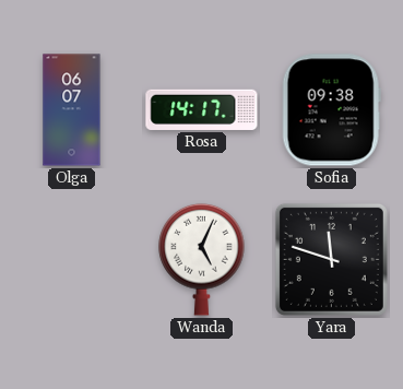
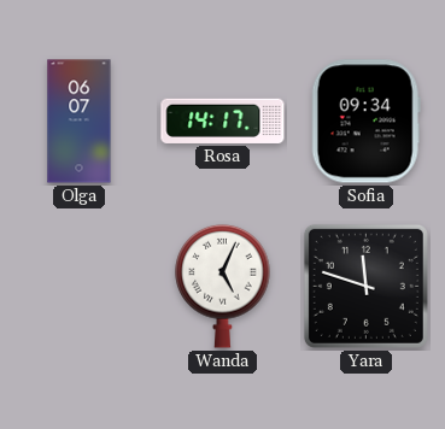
Sofia: 09:38 -> 09:34
